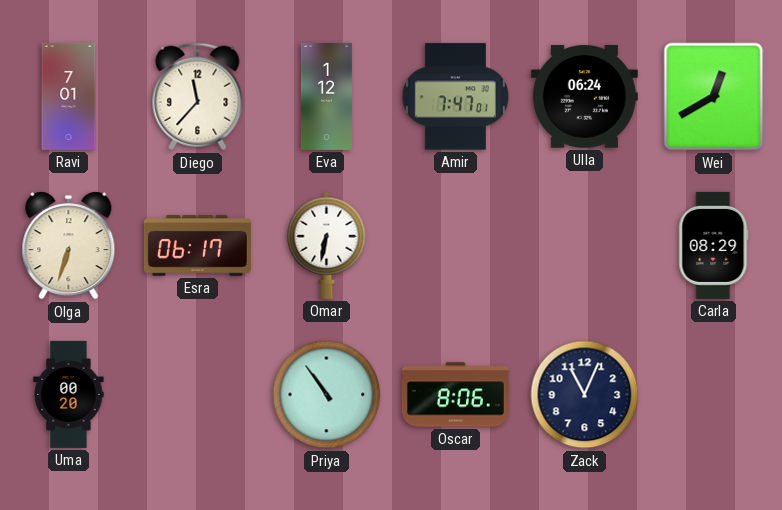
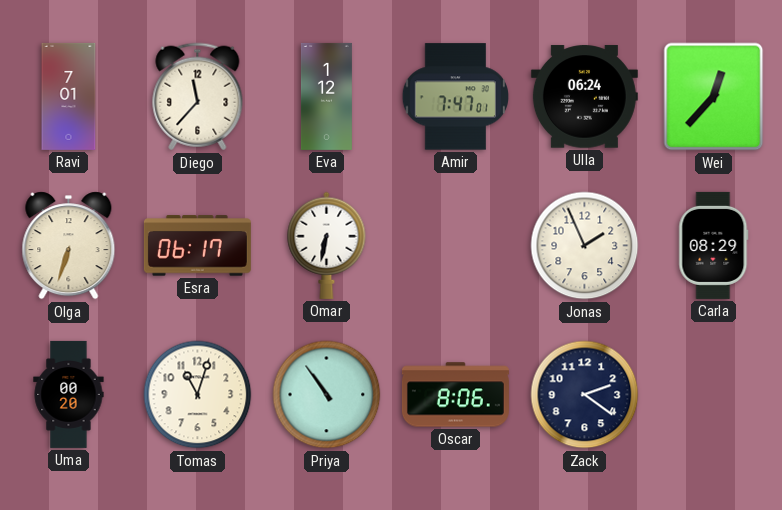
Wei: 12:40 -> 12:37
Jonas: none -> 1:56
Tomas: none -> 11:03
Zack: 11:04 -> 2:21
